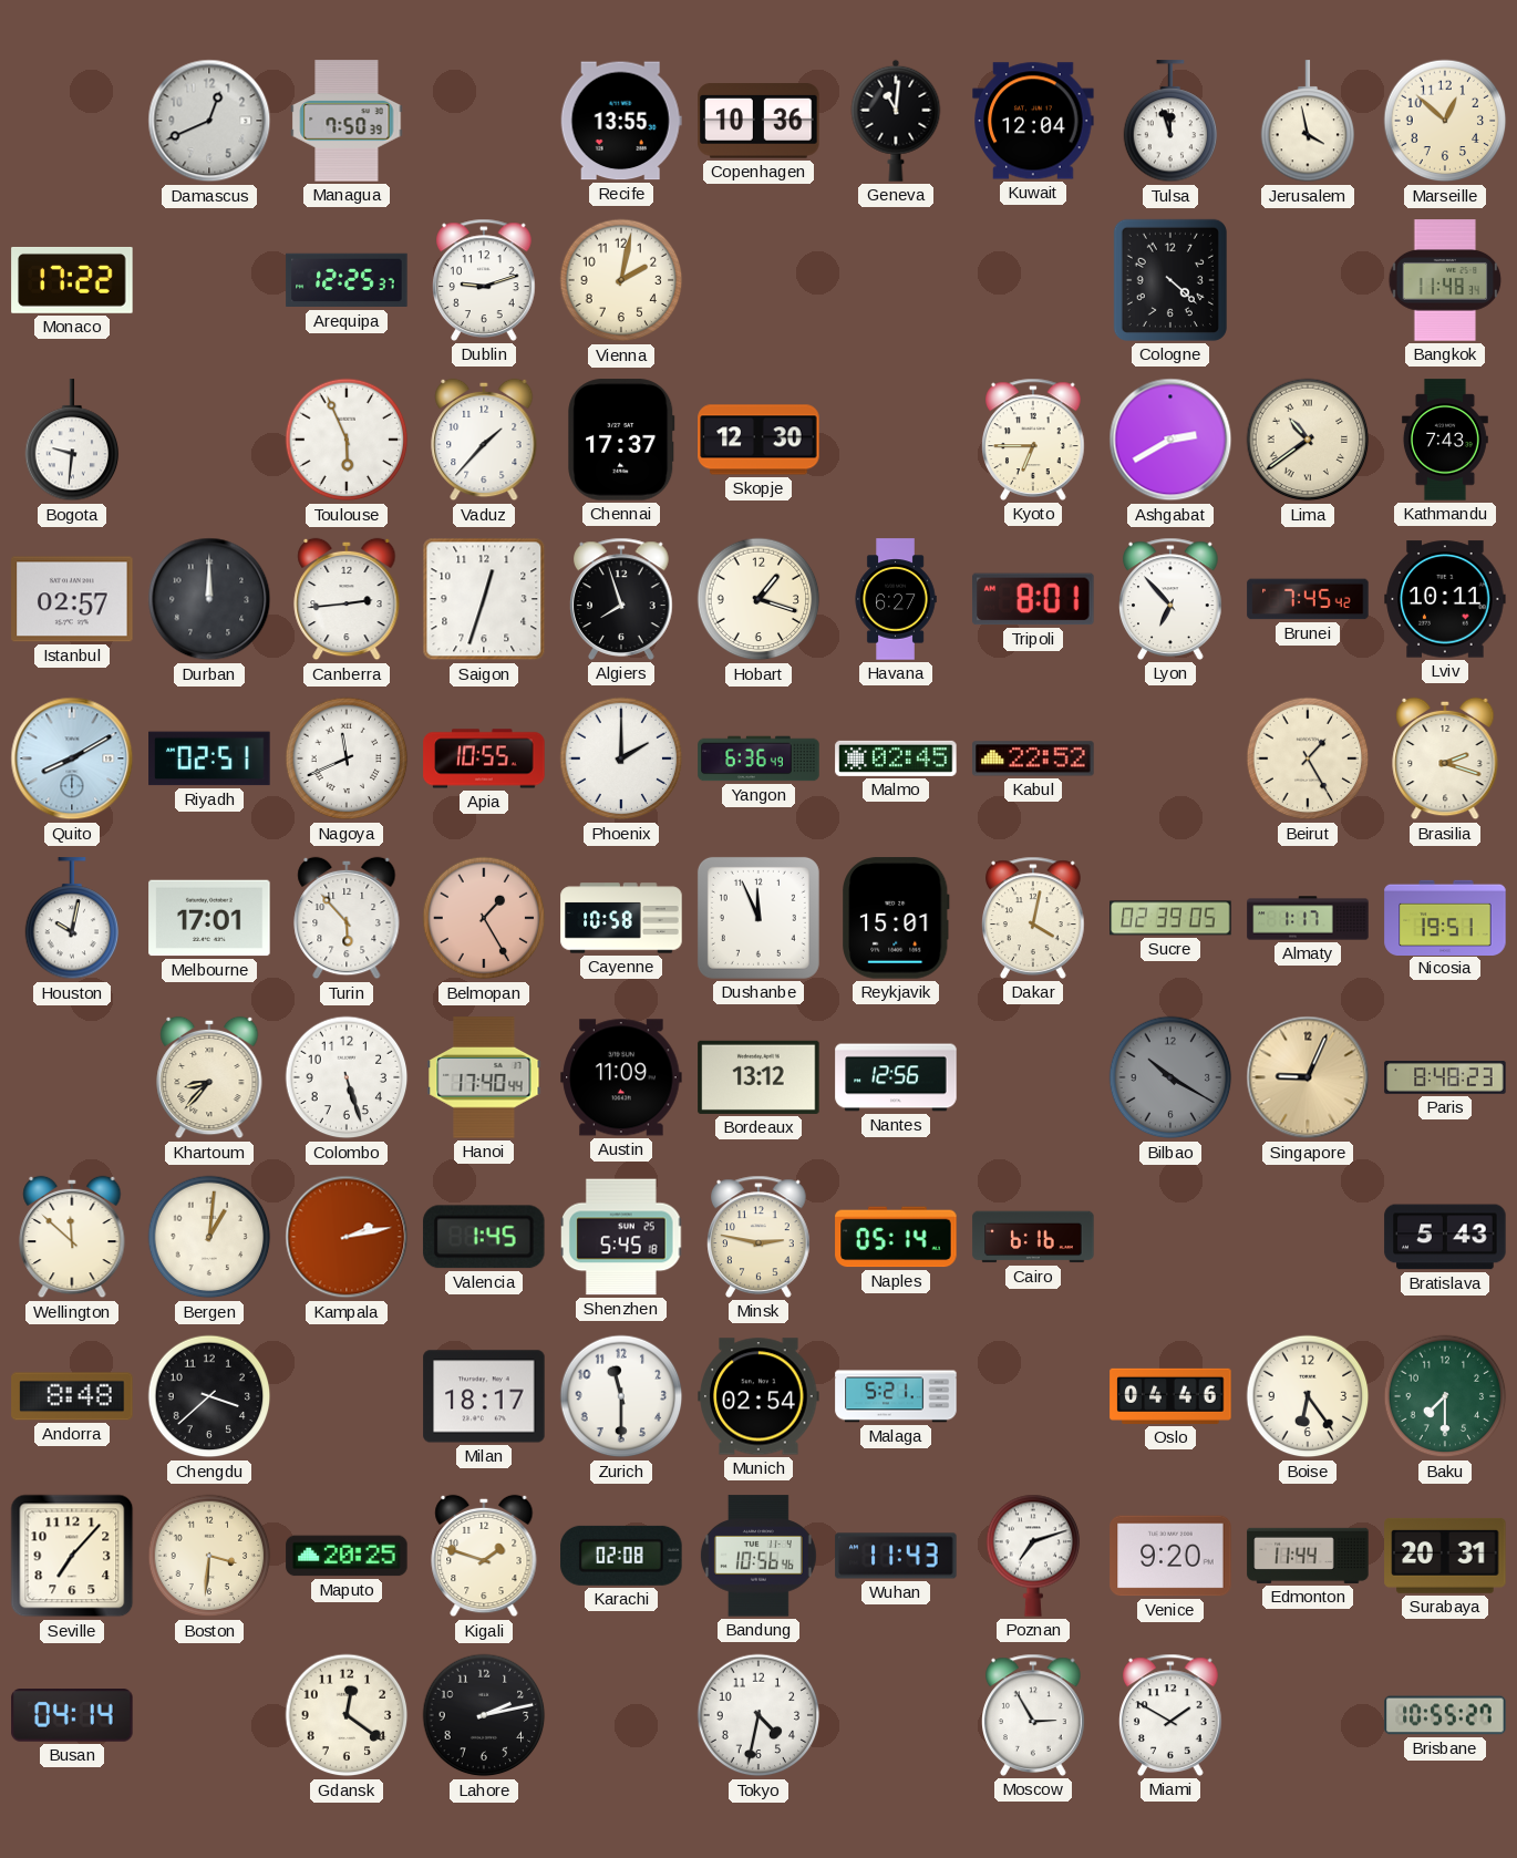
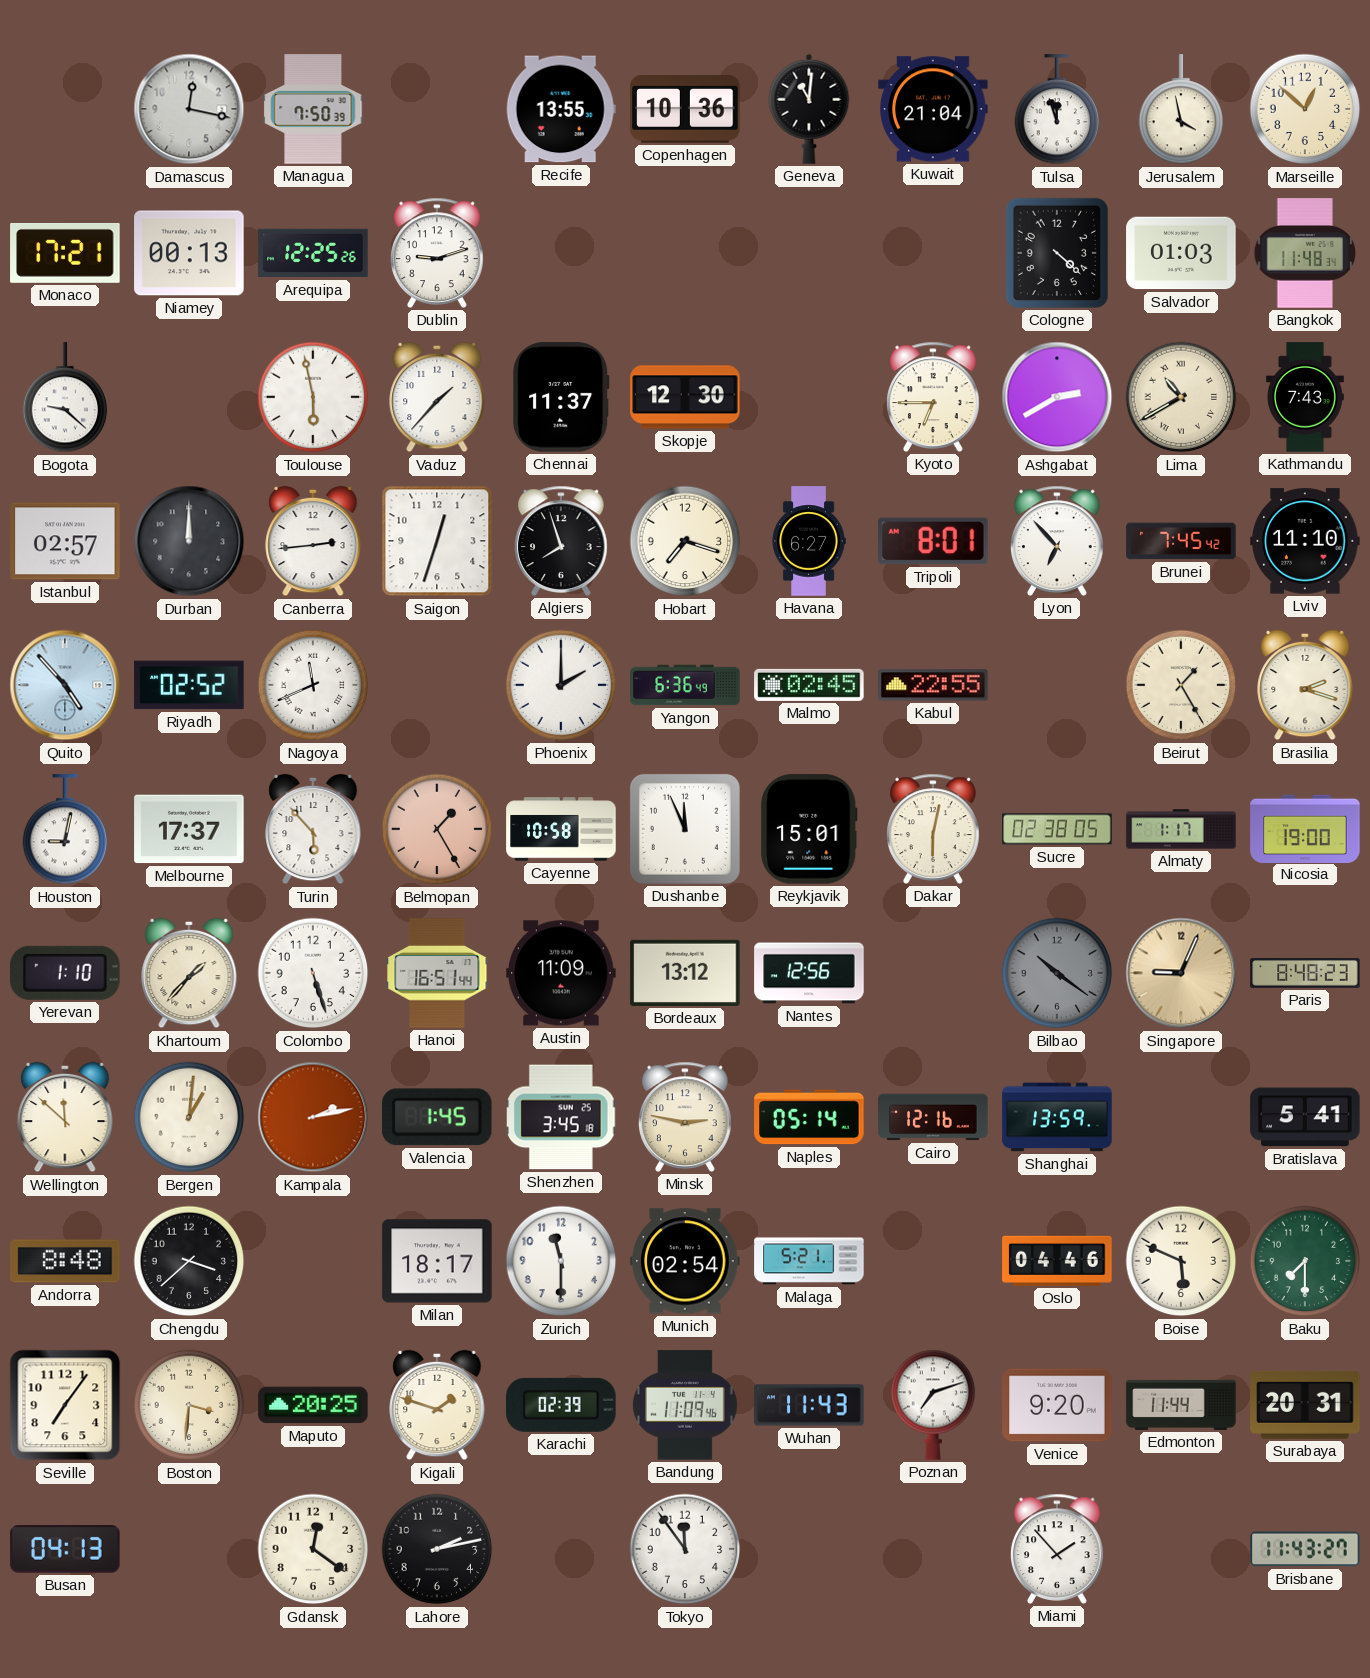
Damascus: 12:41 -> 12:17
Kuwait: 12:04 -> 21:04
Monaco: 17:22 -> 17:21
Niamey: none -> 00:13
Arequipa: 12:25:37 -> 12:25:26
Vienna: 2:02 -> none
Salvador: none -> 01:03
Bogota: 9:31 -> 9:22
Toulouse: 5:56 -> 5:58
Chennai: 17:37 -> 11:37
Lima: 10:39 -> 10:40
Hobart: 1:18 -> 7:18
Lviv: 10:11 -> 11:10
Quito: 8:10 -> 4:53
Riyadh: 02:51 -> 02:52
Apia: 10:55 -> none
Kabul: 22:52 -> 22:55
Houston: 10:02 -> 9:02
Melbourne: 17:01 -> 17:37
Dakar: 4:02 -> 6:02
Sucre: 02:39 -> 02:38
Nicosia: 19:51 -> 19:00
Yerevan: none -> 1:10
Khartoum: 8:37 -> 1:37
Hanoi: 17:40 -> 16:51
Bilbao: 10:20 -> 10:21
Shenzhen: 5:45 -> 3:45
Cairo: 6:16 -> 12:16
Shanghai: none -> 13:59
Bratislava: 5:43 -> 5:41
Boise: 6:24 -> 5:49
Seville: 7:07 -> 7:06
Karachi: 02:08 -> 02:39
Bandung: 10:56 -> 11:09
Busan: 04:14 -> 04:13
Tokyo: 4:32 -> 11:54
Moscow: 2:55 -> none
Miami: 1:50 -> 1:53
Brisbane: 10:55 -> 11:43
